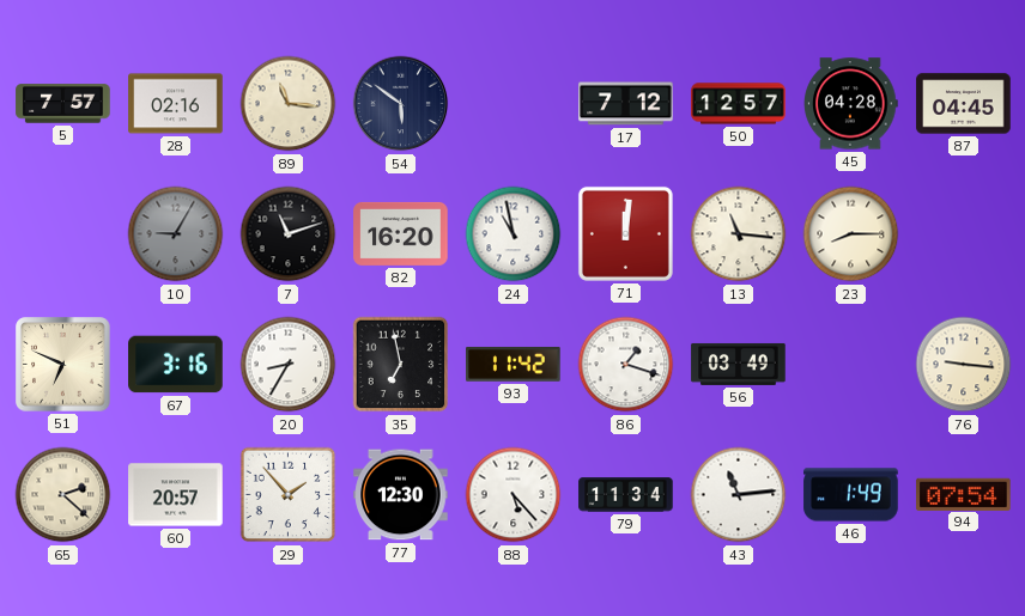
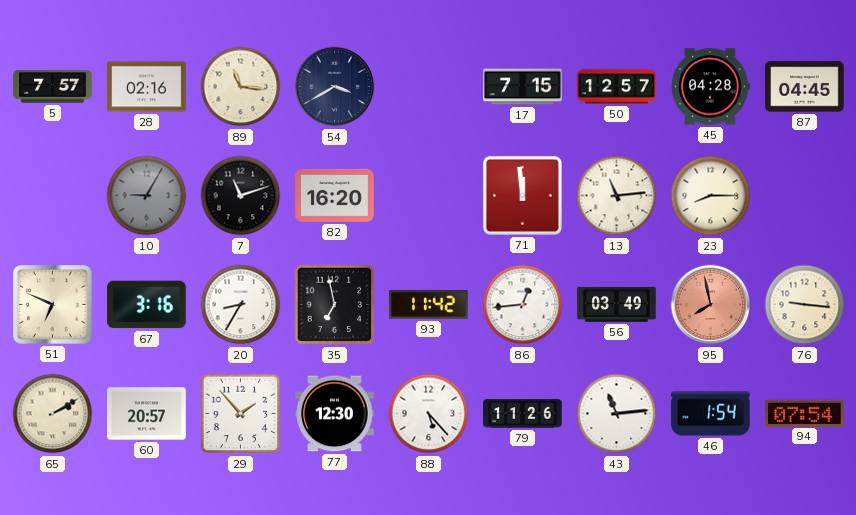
54: 5:51 -> 3:40
17: 7:12 -> 7:15
24: 10:58 -> none
71: 12:01 -> 11:59
13: 11:16 -> 11:14
86: 1:18 -> 12:44
95: none -> 7:58
65: 2:22 -> 2:10
79: 11:34 -> 11:26
46: 1:49 -> 1:54
